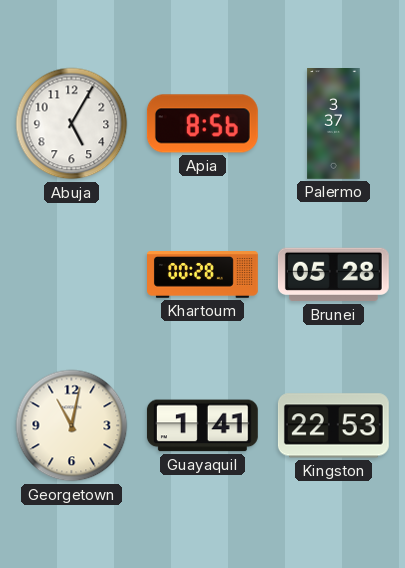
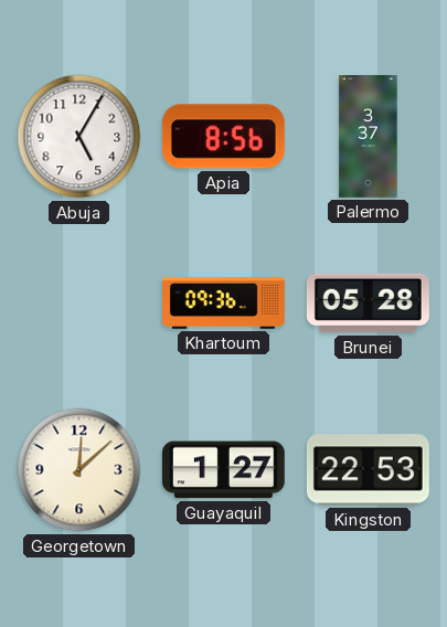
Khartoum: 00:28 -> 09:36
Georgetown: 11:02 -> 12:08
Guayaquil: 1:41 -> 1:27
